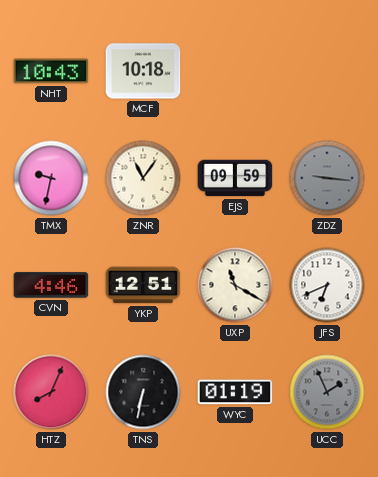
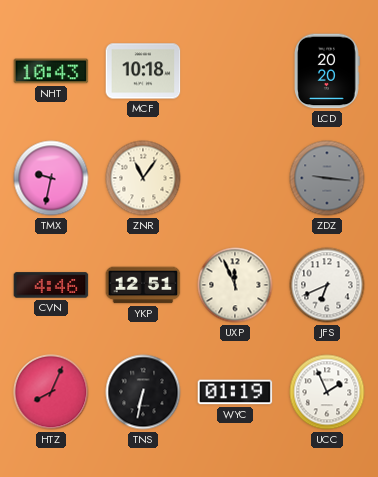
LCD: none -> 20:20
EJS: 09:59 -> none
UXP: 11:20 -> 11:56
UCC dial: grey -> white
